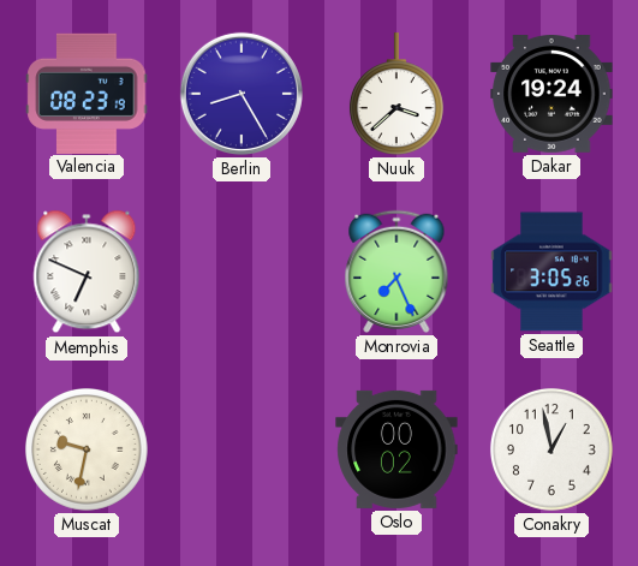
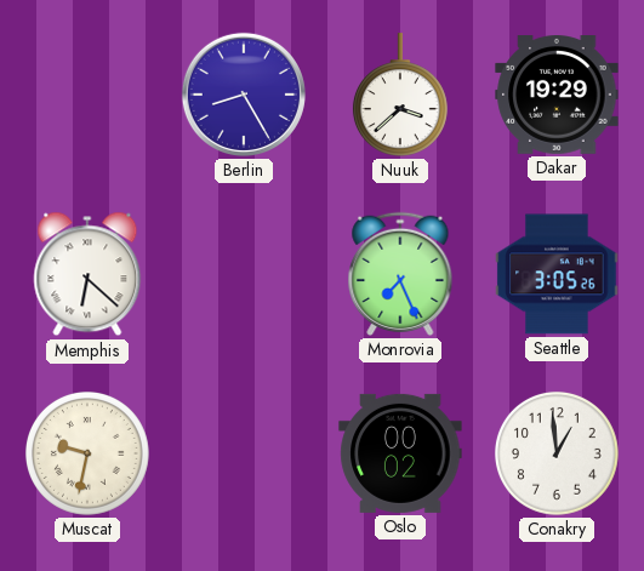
Valencia: 08:23 -> none
Dakar: 19:24 -> 19:29
Memphis: 6:49 -> 6:22
Conakry: 12:58 -> 12:59
